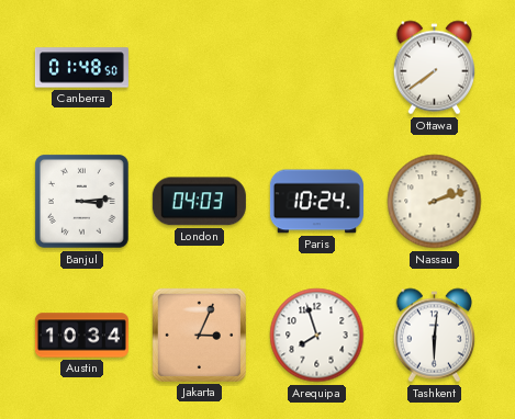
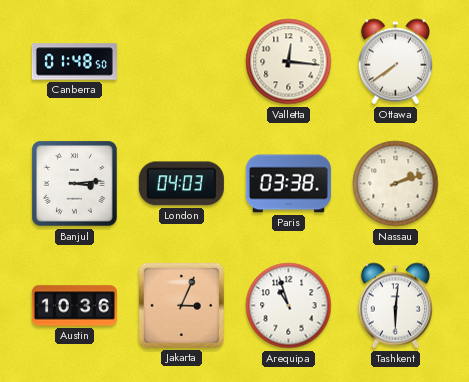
Valletta: none -> 12:16
Paris: 10:24 -> 03:38
Austin: 10:34 -> 10:36
Arequipa: 7:57 -> 10:57
